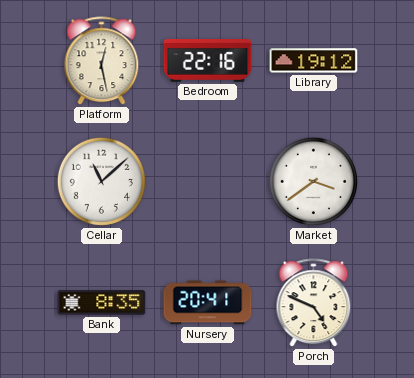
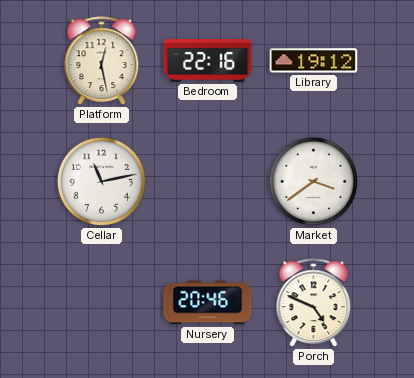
Cellar: 11:08 -> 11:13
Bank: 8:35 -> none
Nursery: 20:41 -> 20:46
